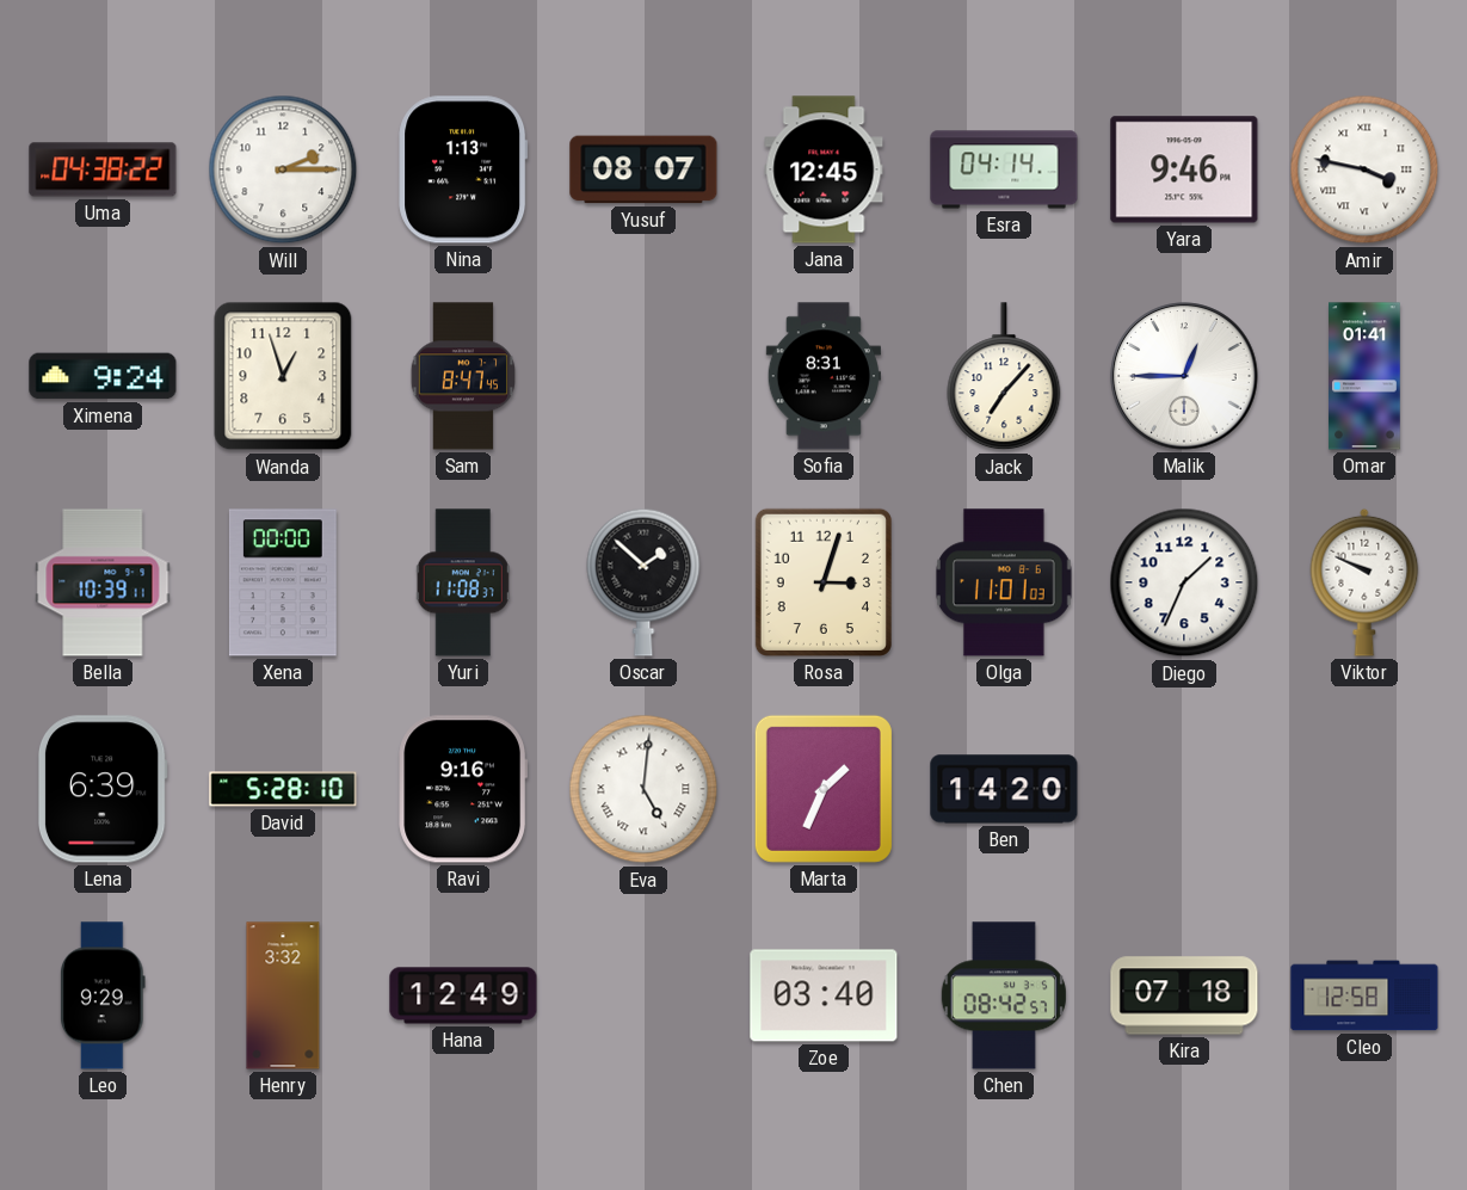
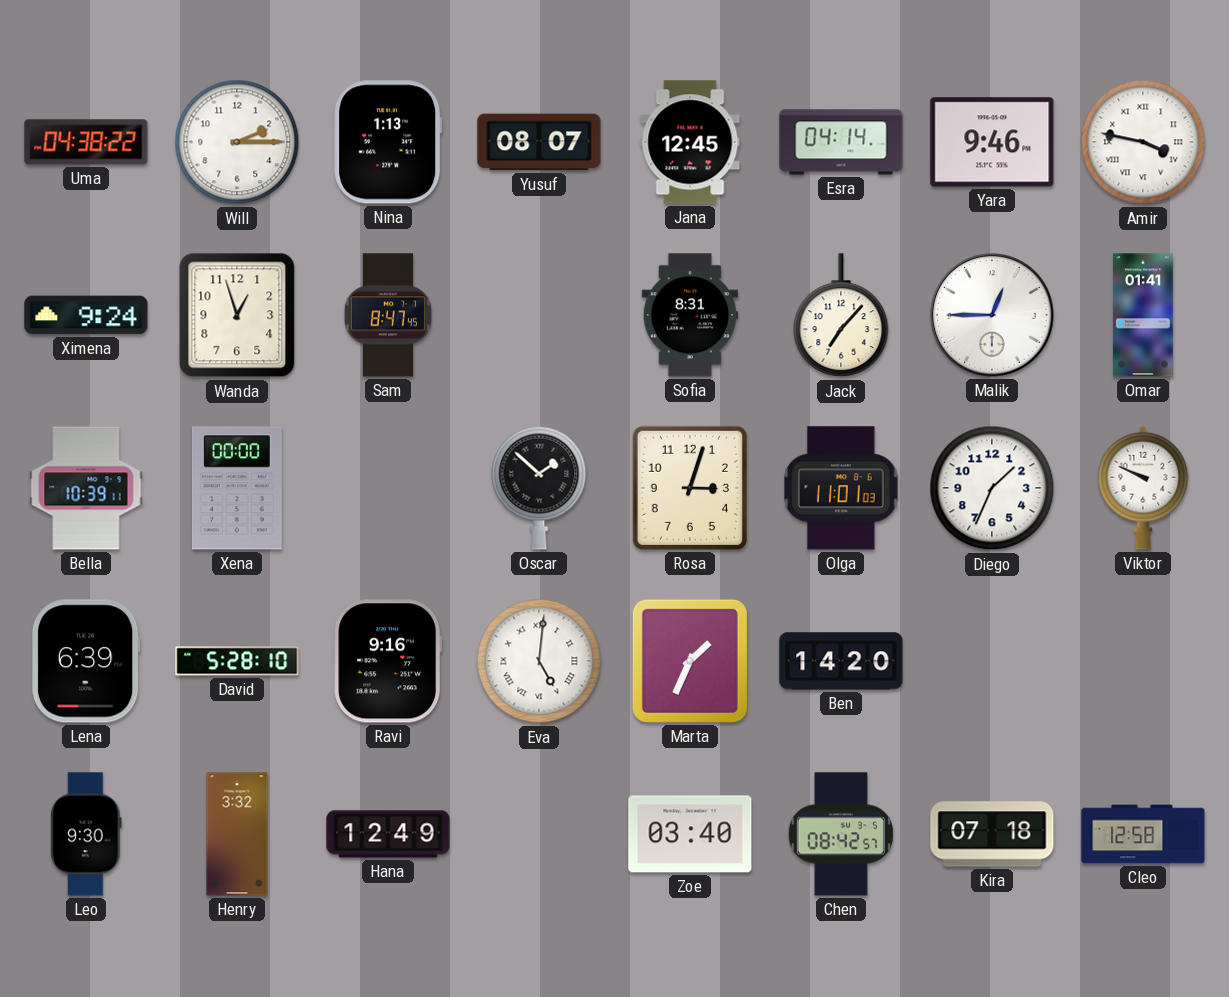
Yuri: 11:08 -> none
Leo: 9:29 -> 9:30
